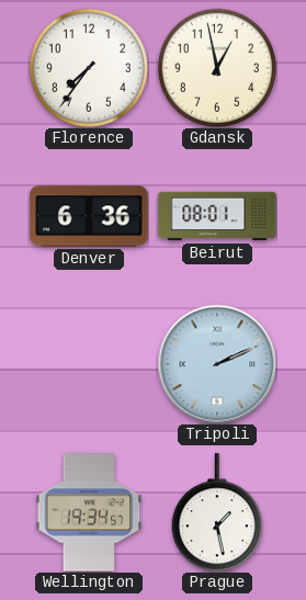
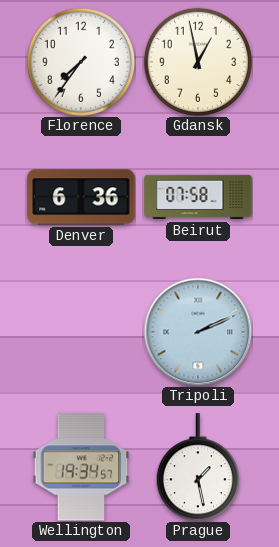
Beirut: 08:01 -> 07:58
